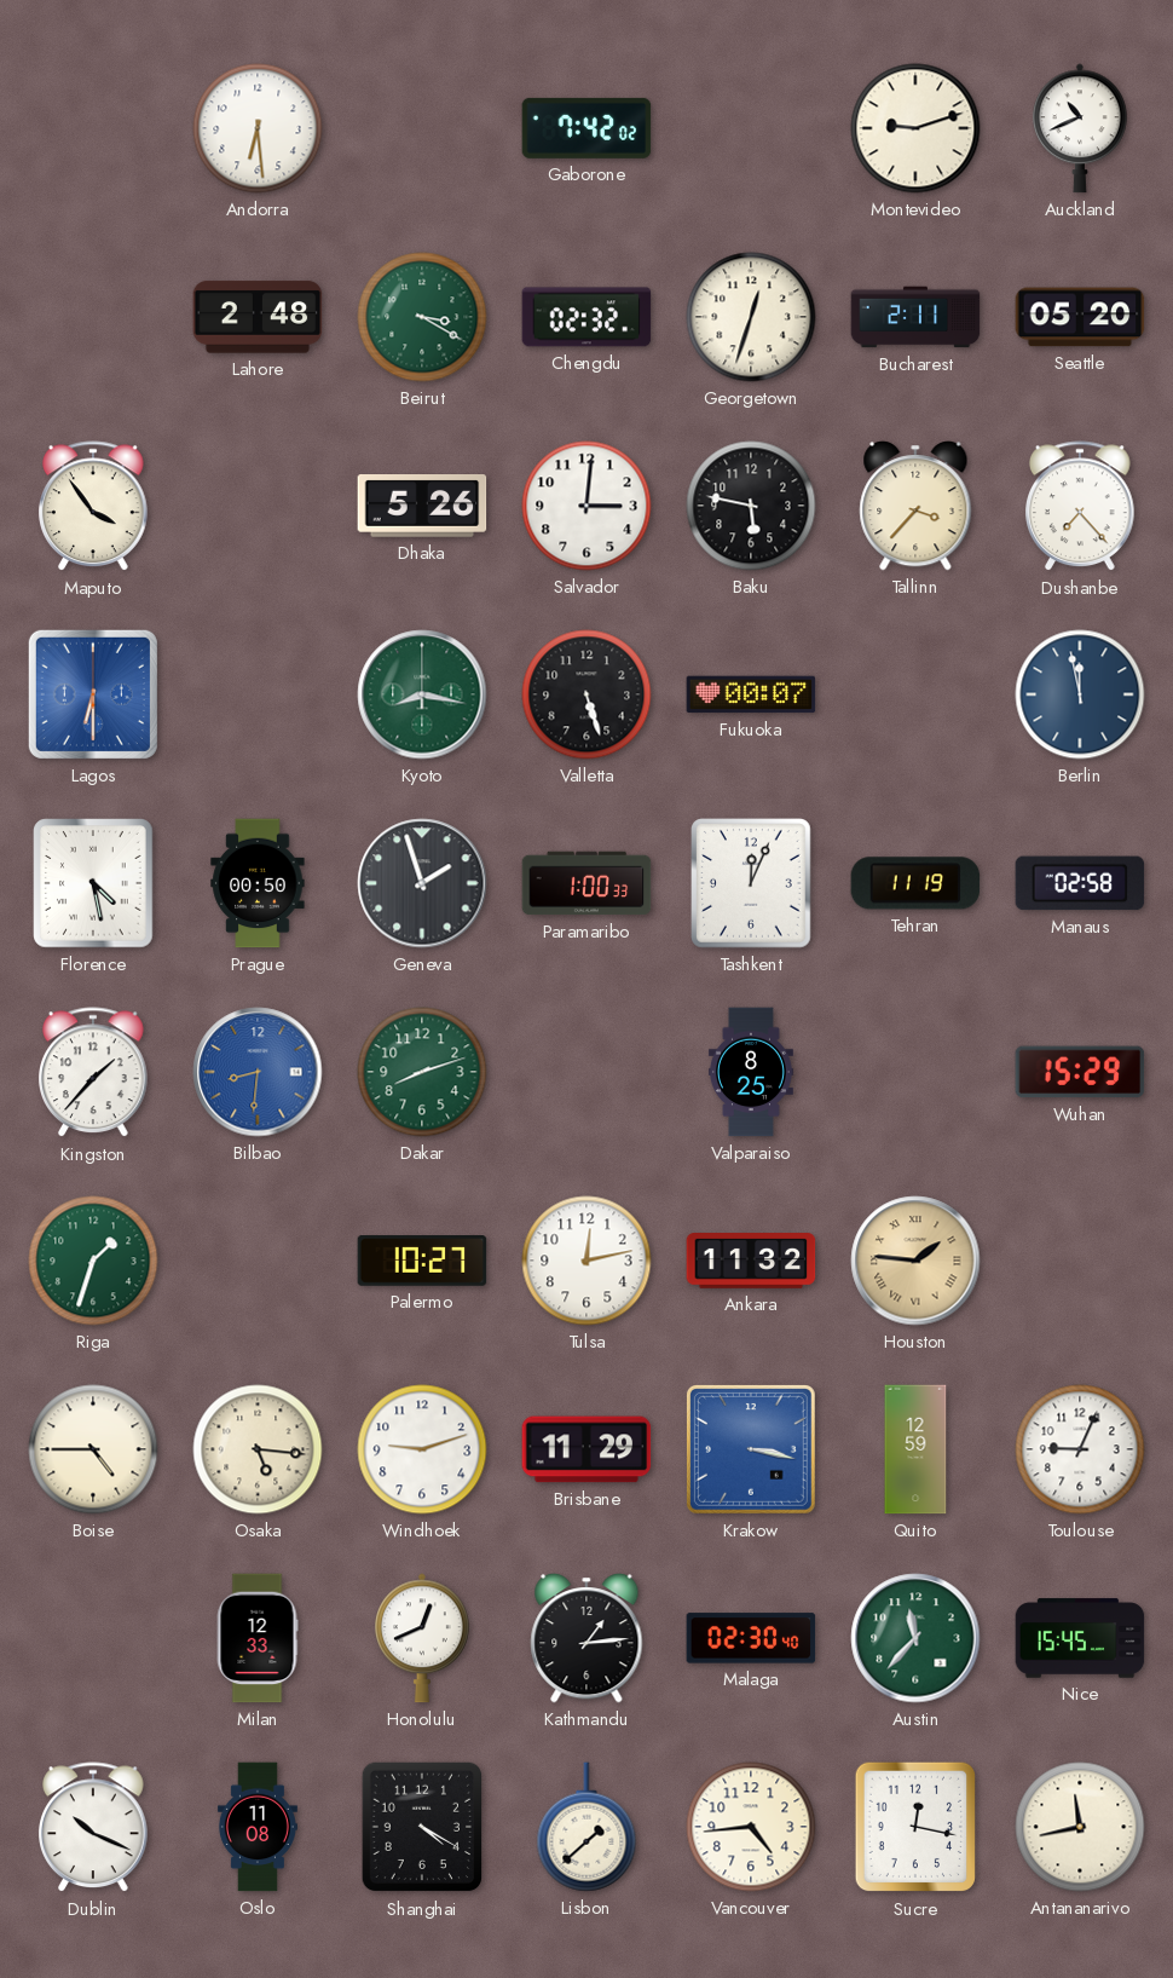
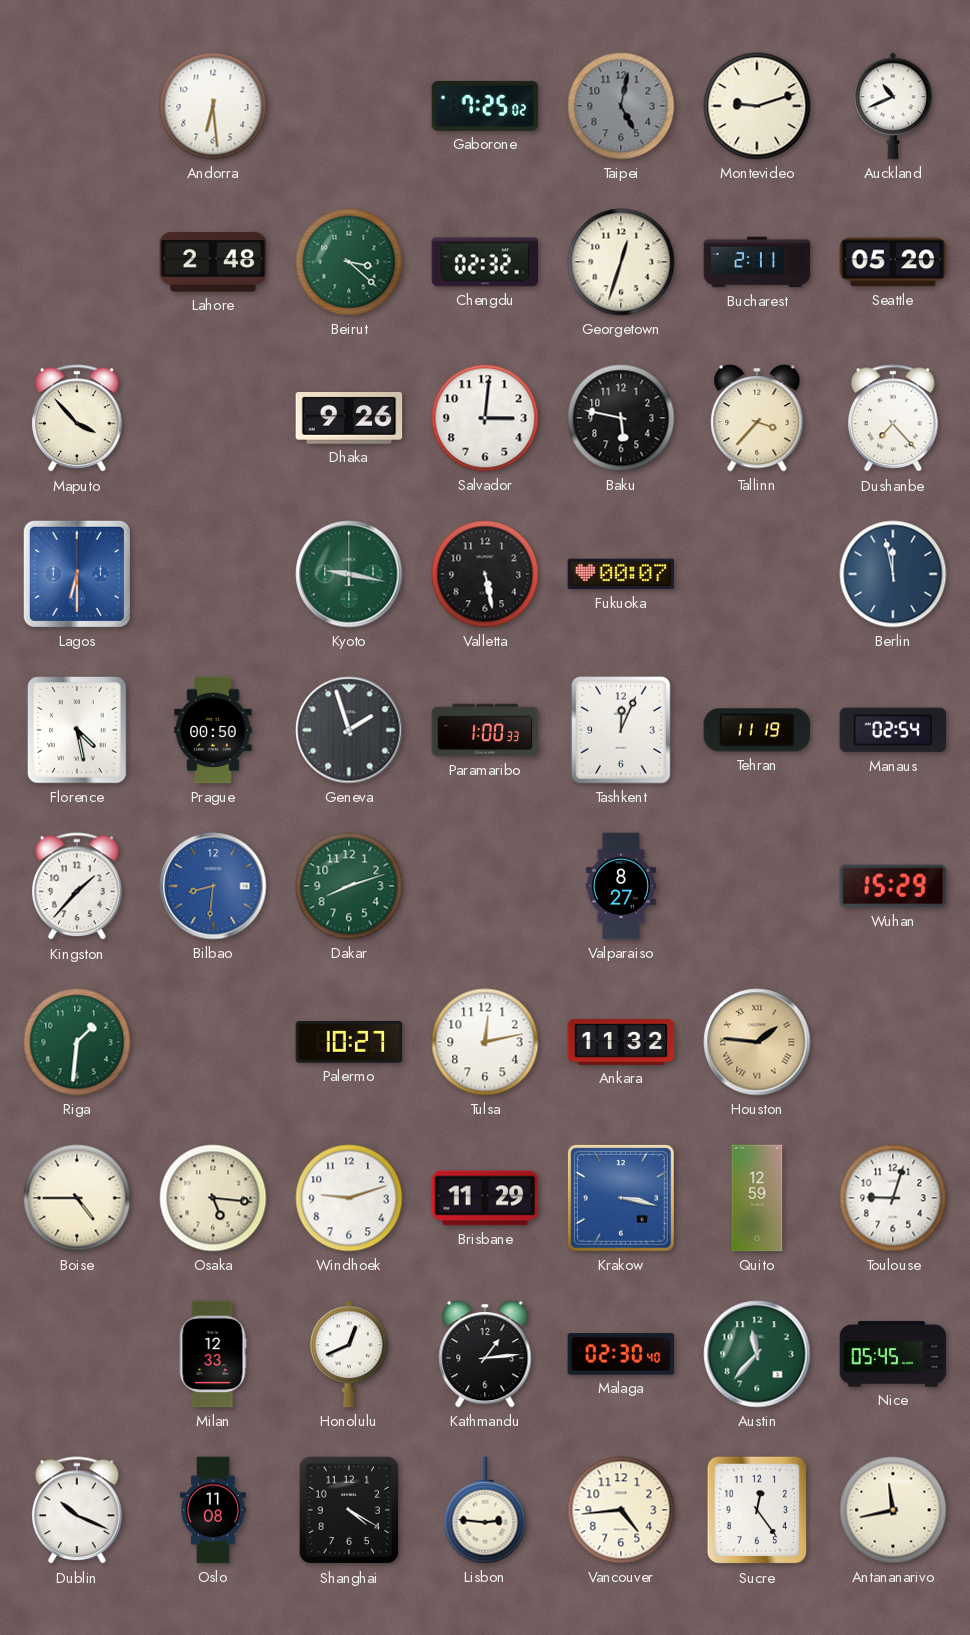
Gaborone: 7:42 -> 7:25
Taipei: none -> 5:02
Beirut: 3:20 -> 3:22
Maputo: 3:54 -> 3:53
Dhaka: 5:26 -> 9:26
Kyoto: 8:17 -> 9:17
Valletta: 5:27 -> 5:28
Manaus: 02:58 -> 02:54
Valparaiso: 8:25 -> 8:27
Riga: 1:33 -> 1:31
Toulouse: 9:04 -> 9:03
Nice: 15:45 -> 05:45
Lisbon: 1:38 -> 2:46
Sucre: 12:17 -> 12:24
